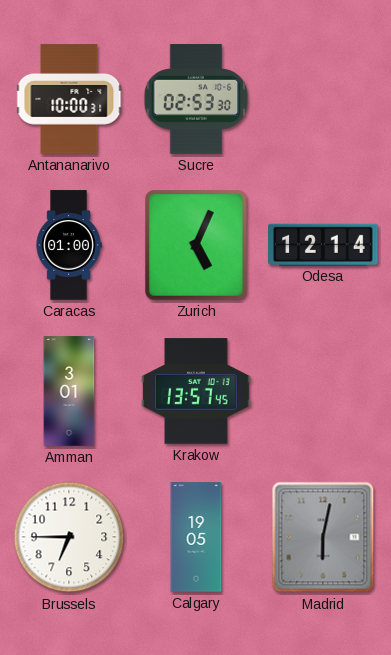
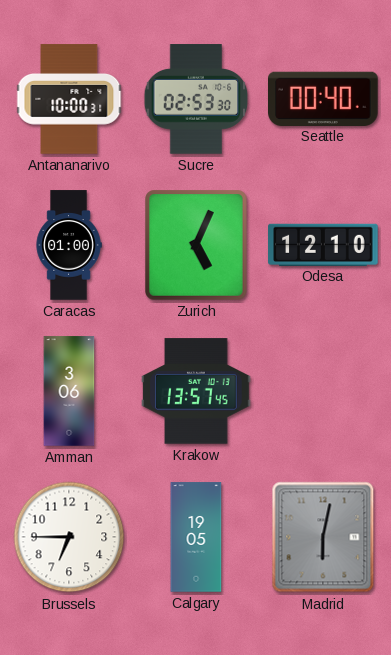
Seattle: none -> 00:40
Odesa: 12:14 -> 12:10
Amman: 3:01 -> 3:06
